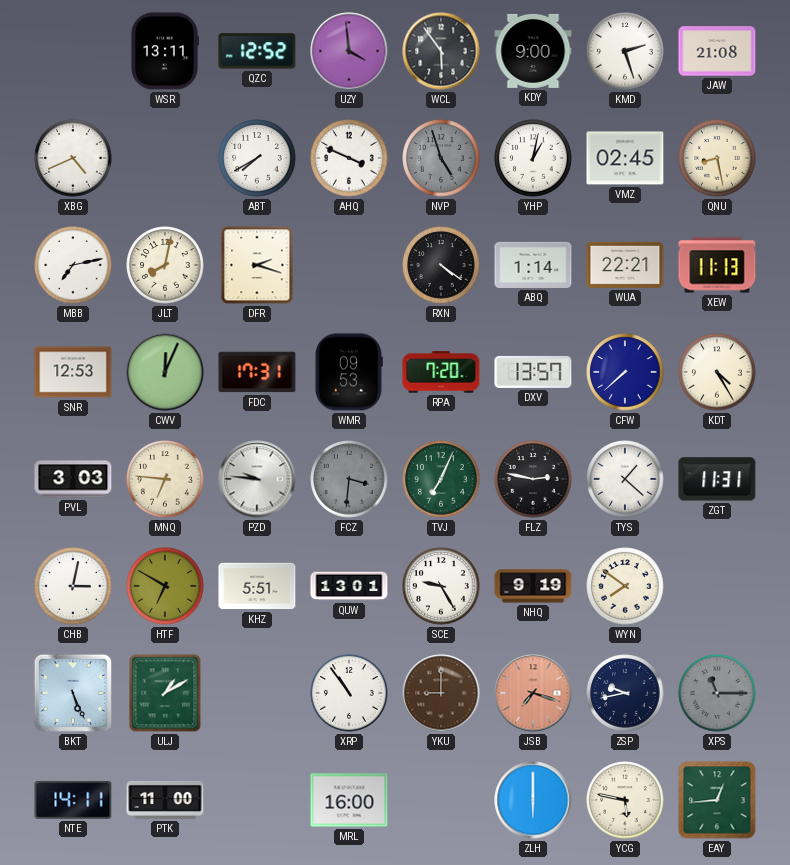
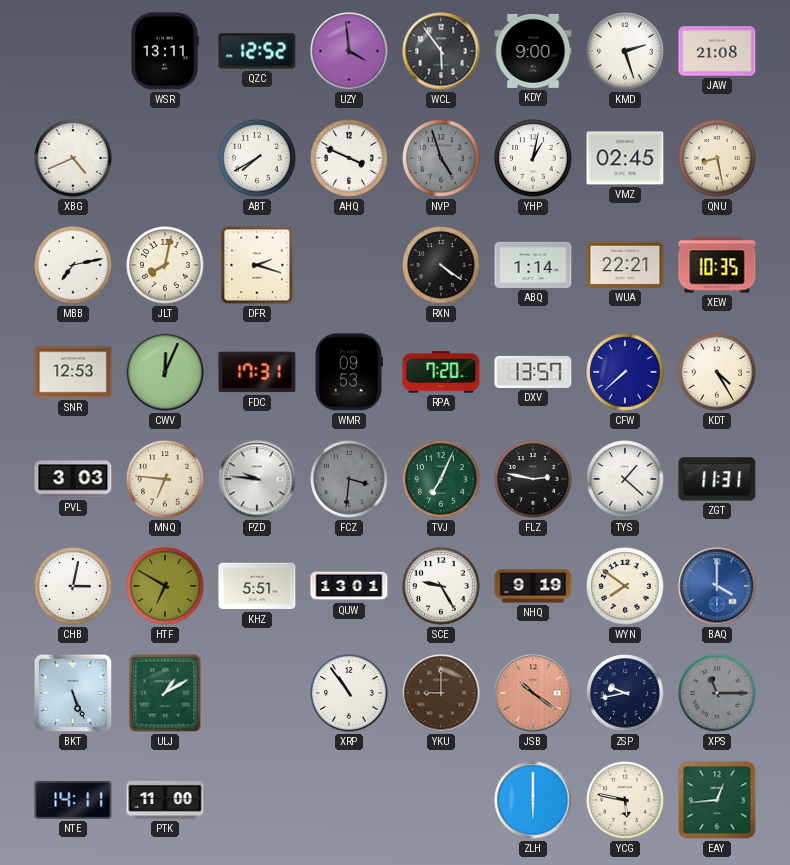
XEW: 11:13 -> 10:35
BAQ: none -> 4:00
JSB: 7:18 -> 10:21
MRL: 16:00 -> none
